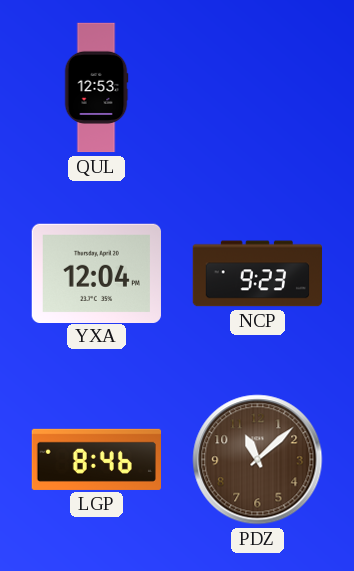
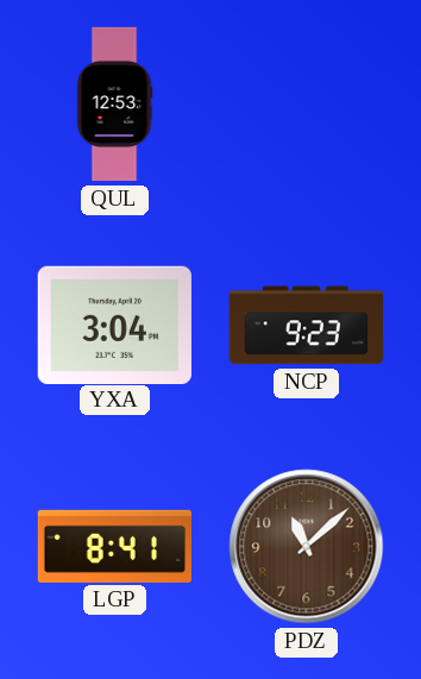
YXA: 12:04 -> 3:04
LGP: 8:46 -> 8:41
